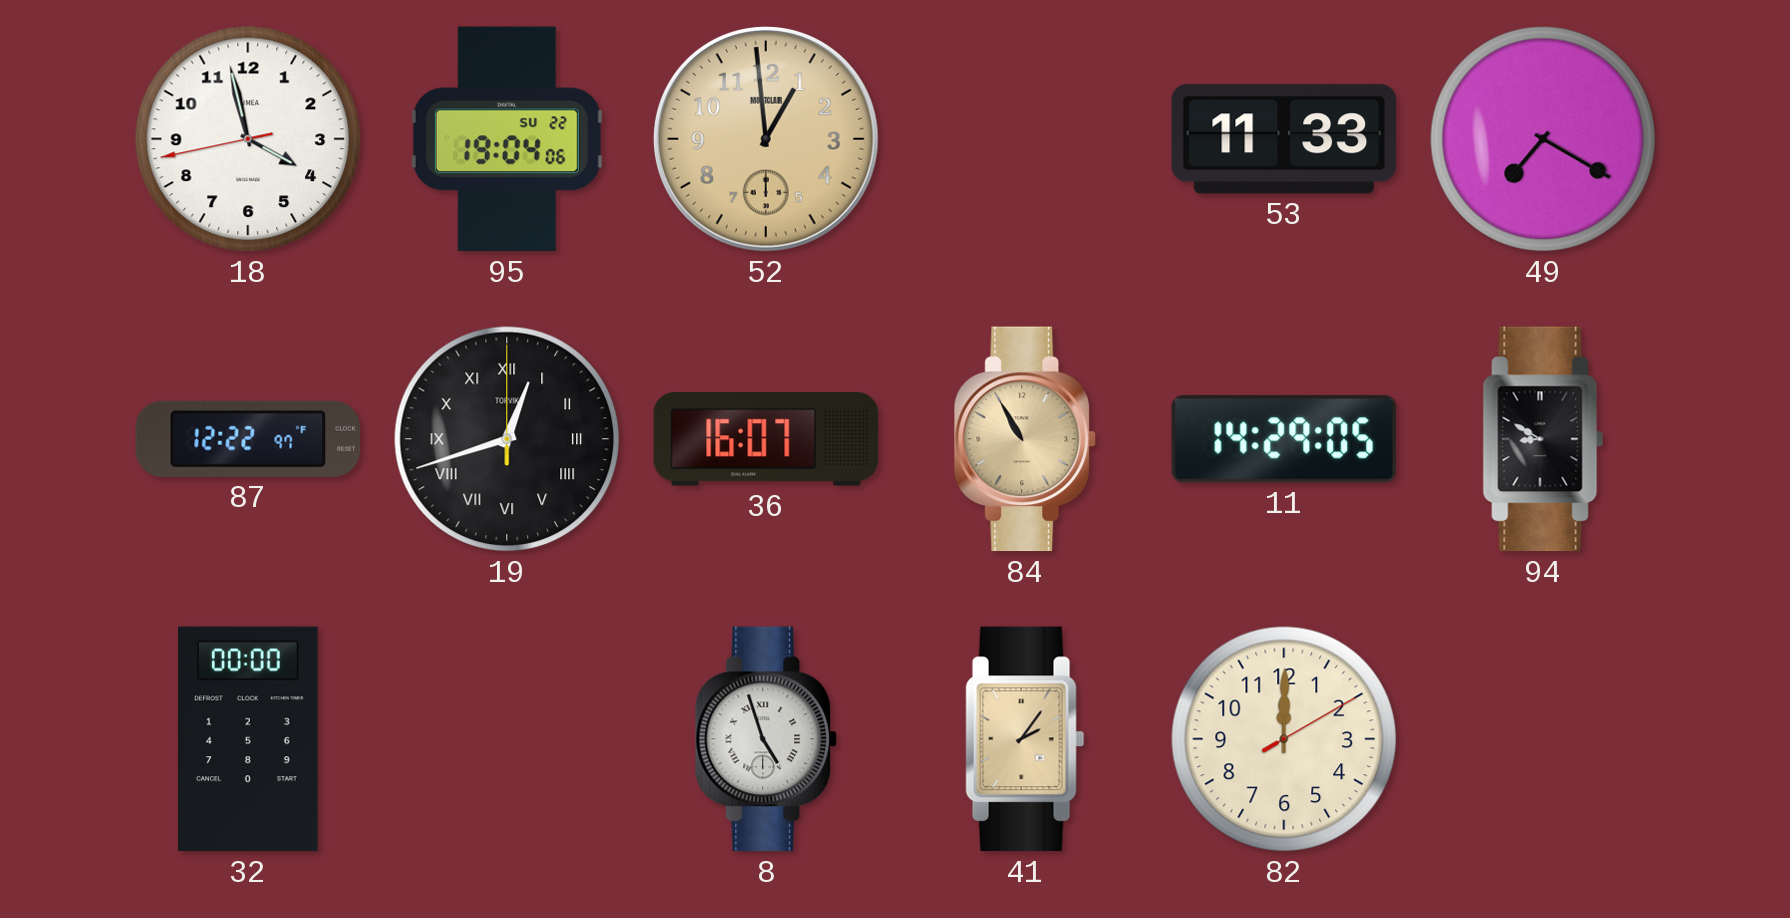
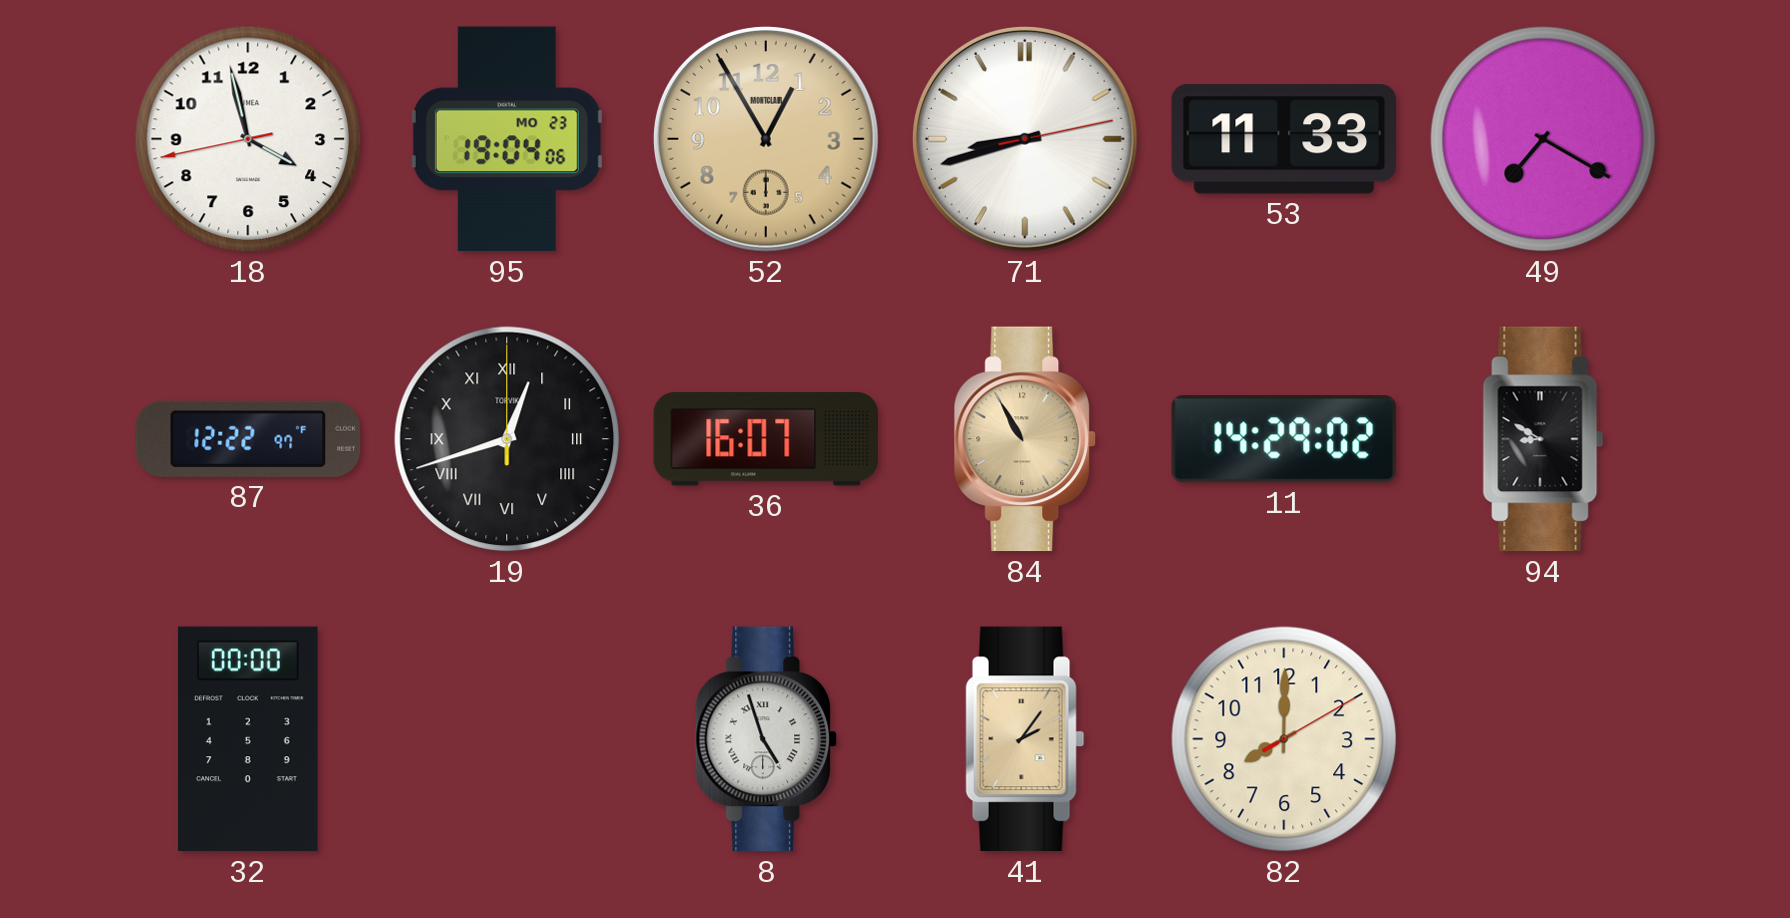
95 date: SU 22 -> MO 23
52: 12:59 -> 12:55
71: none -> 8:42
11: 14:29:05 -> 14:29:02
82: 12:00 -> 8:00
